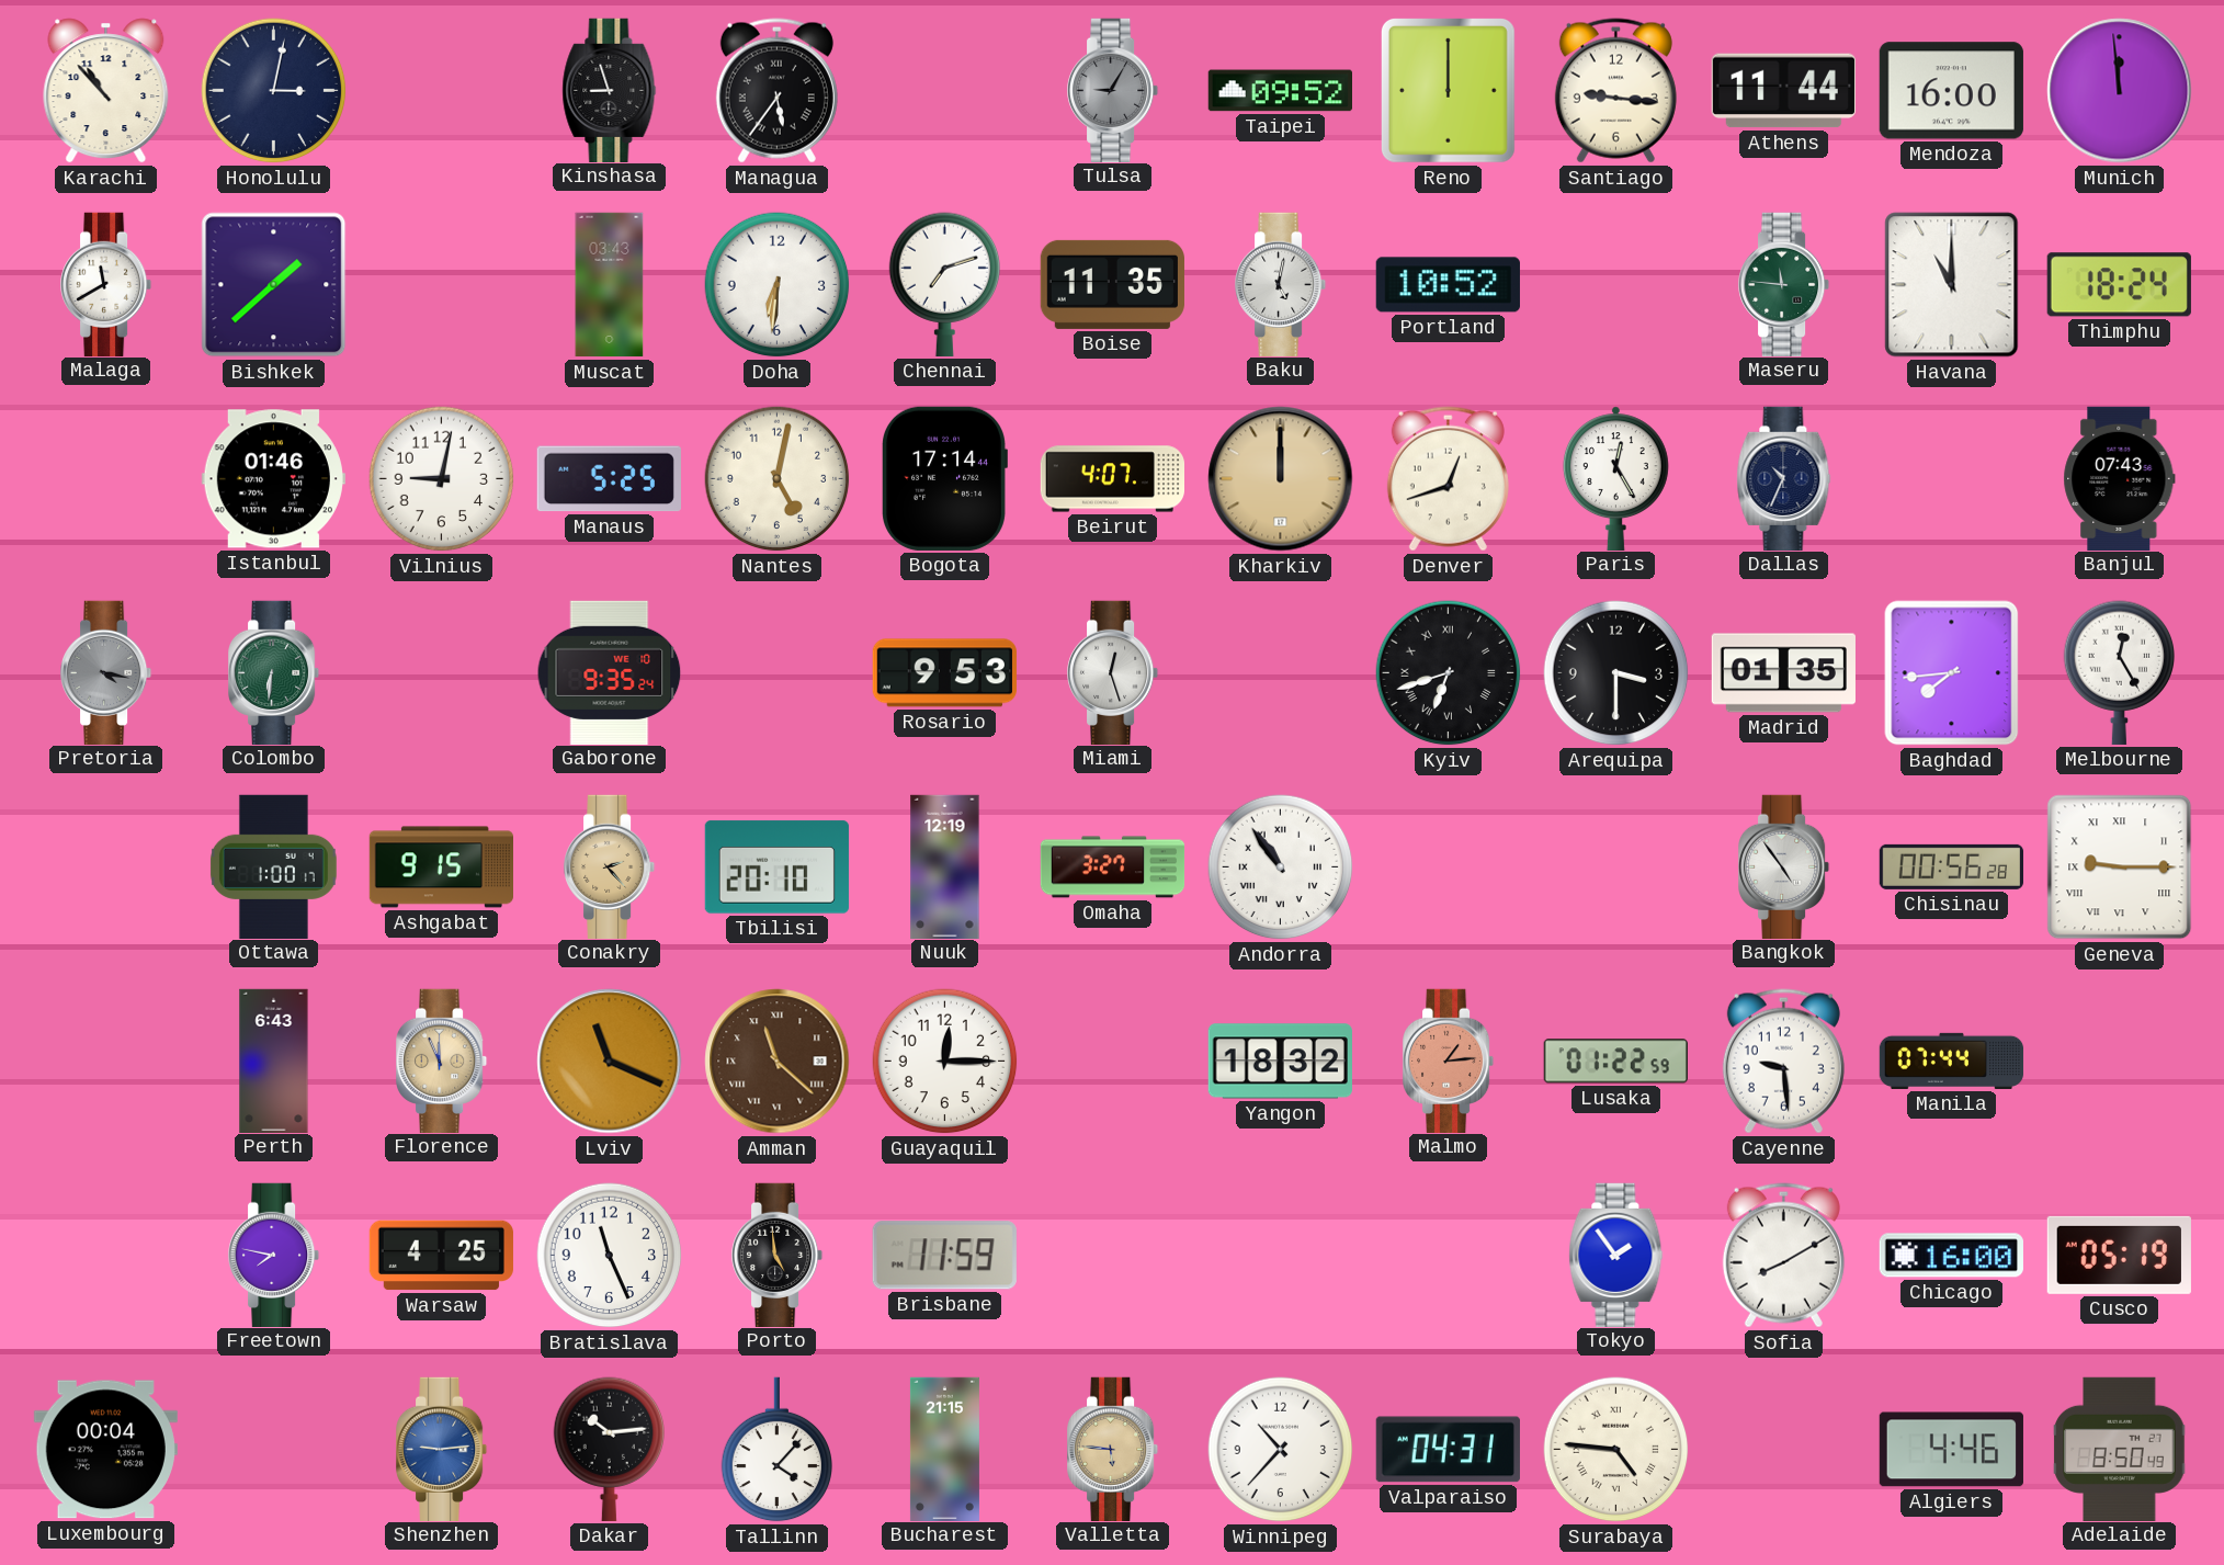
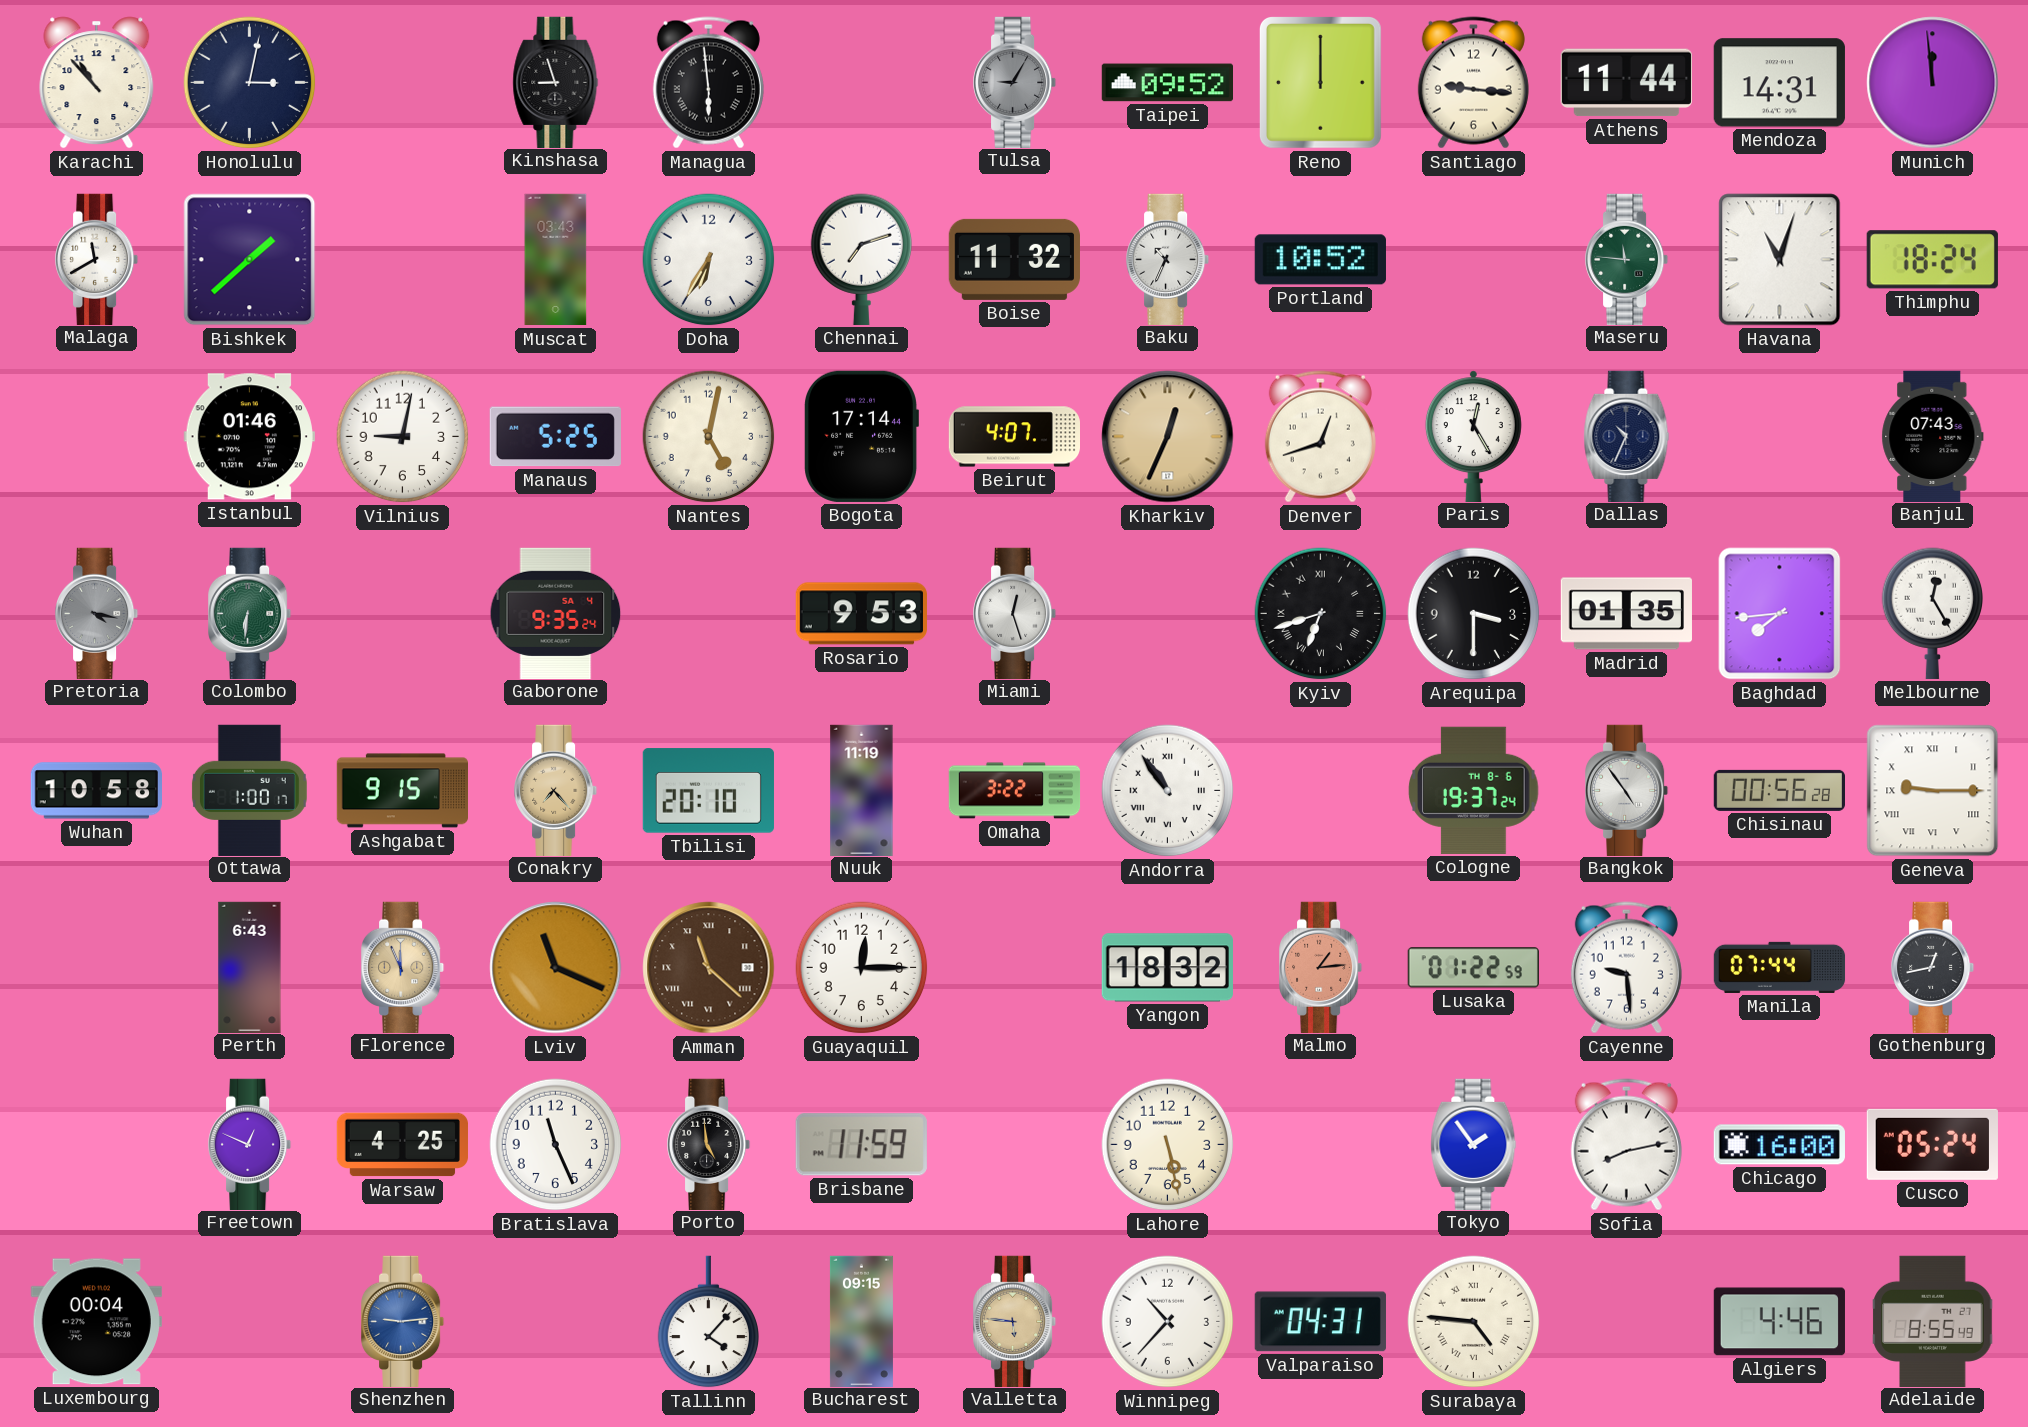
Managua: 5:36 -> 5:59
Mendoza: 16:00 -> 14:31
Doha: 6:31 -> 6:35
Boise: 11:35 -> 11:32
Baku: 5:02 -> 10:34
Havana: 11:00 -> 11:03
Kharkiv: 12:00 -> 12:34
Gaborone date: WE 10 -> SA 4
Wuhan: none -> 10:58
Conakry: 2:23 -> 7:23
Nuuk: 12:19 -> 11:19
Omaha: 3:27 -> 3:22
Cologne: none -> 19:37
Gothenburg: none -> 12:43
Freetown: 7:47 -> 12:49
Lahore: none -> 5:28
Sofia: 8:10 -> 8:13
Cusco: 05:19 -> 05:24
Dakar: 10:14 -> none
Bucharest: 21:15 -> 09:15
Adelaide: 8:50 -> 8:55
